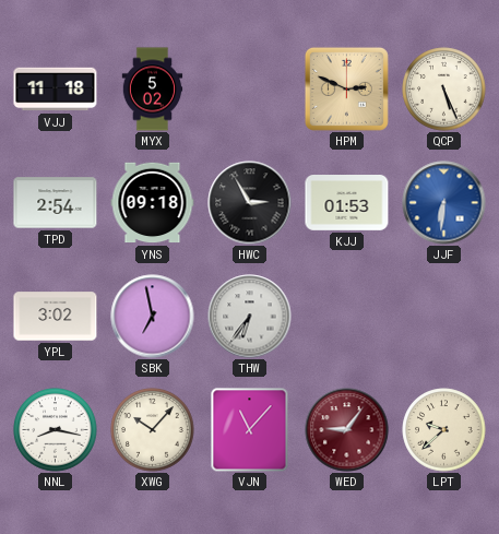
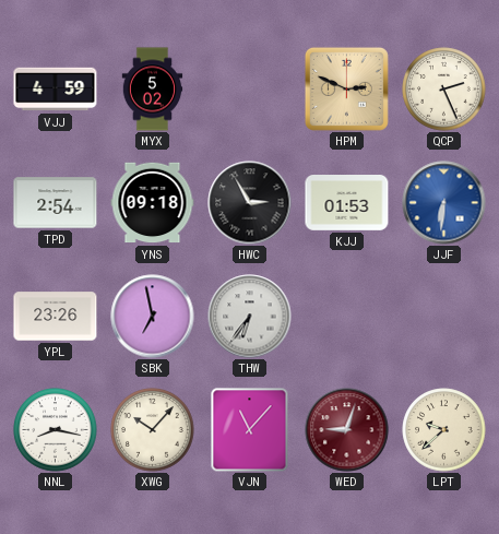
VJJ: 11:18 -> 4:59
QCP: 5:26 -> 2:26
YPL: 3:02 -> 23:26
WED: 9:06 -> 9:03
